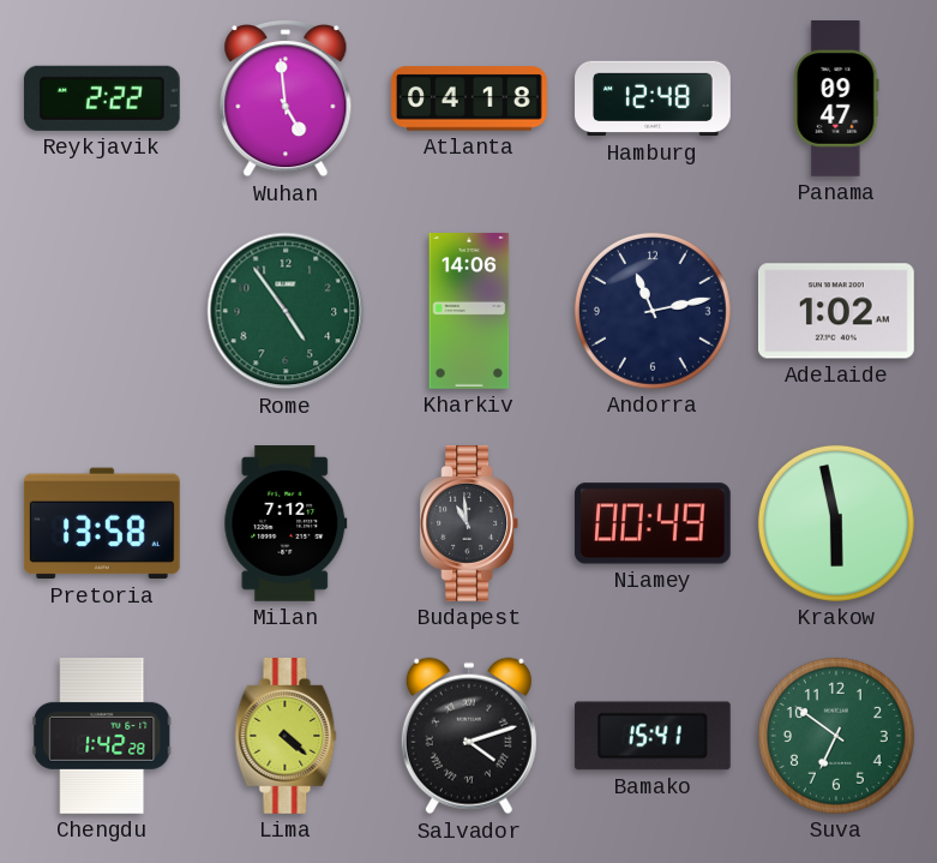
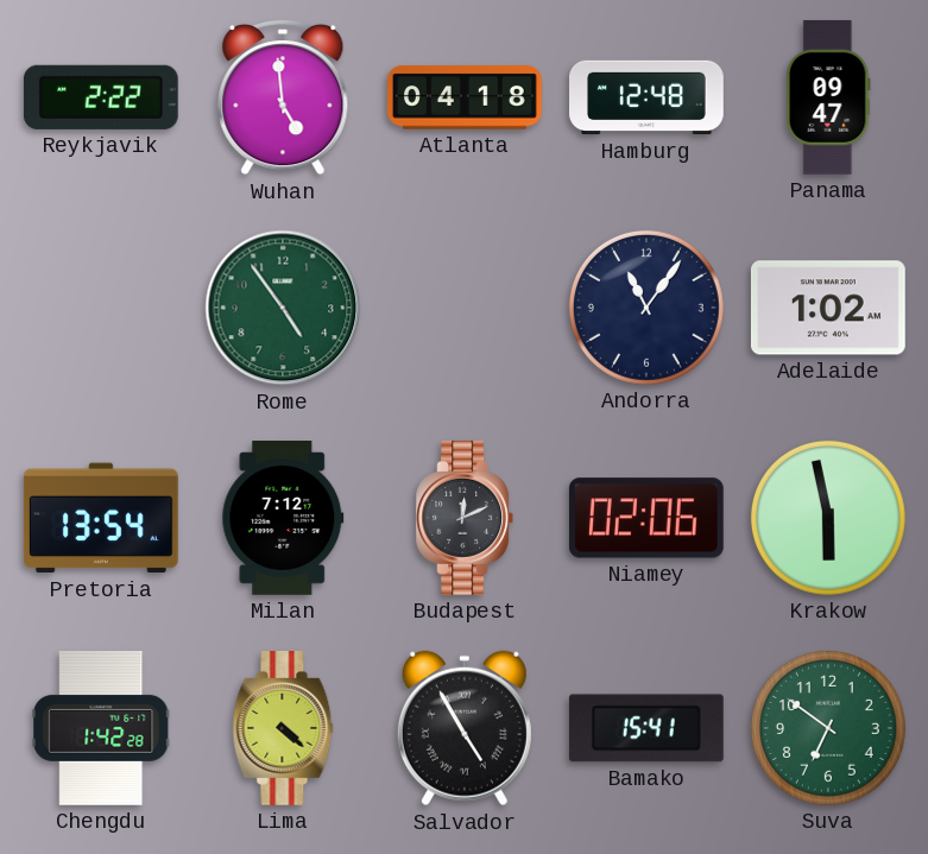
Kharkiv: 14:06 -> none
Andorra: 11:13 -> 11:06
Pretoria: 13:58 -> 13:54
Budapest: 10:59 -> 12:11
Niamey: 00:49 -> 02:06
Salvador: 4:12 -> 4:55
